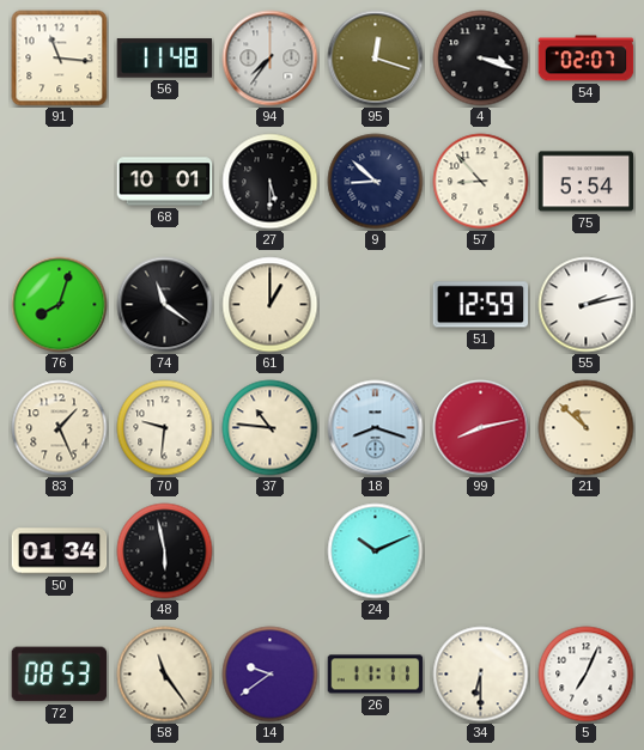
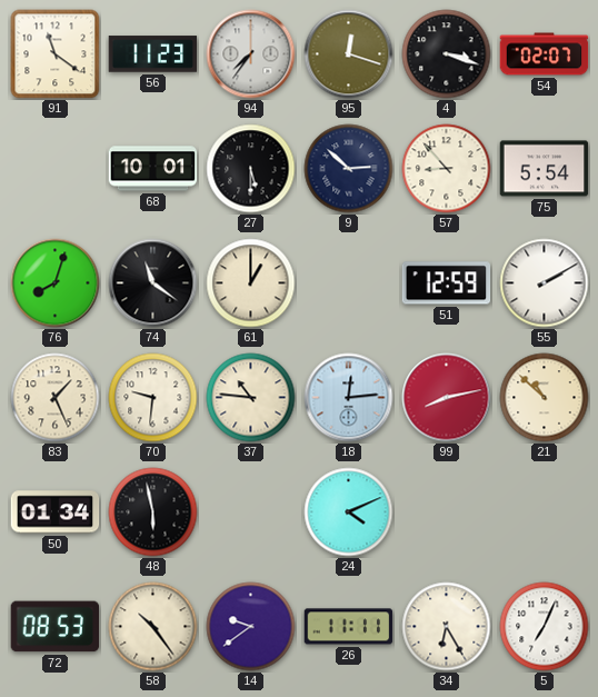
91: 11:16 -> 11:21
56: 11:48 -> 11:23
9: 8:52 -> 2:52
55: 2:13 -> 2:10
18: 8:18 -> 12:14
24: 10:11 -> 4:11
58: 11:24 -> 10:24
34: 6:30 -> 6:25
